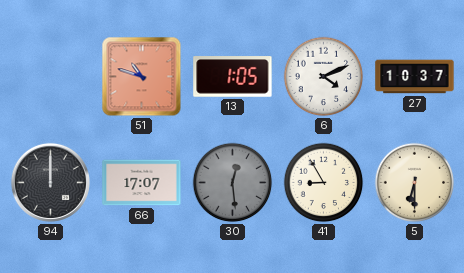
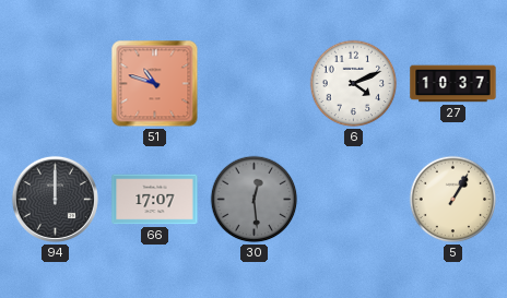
13: 1:05 -> none
41: 8:55 -> none
5: 6:30 -> 1:05
